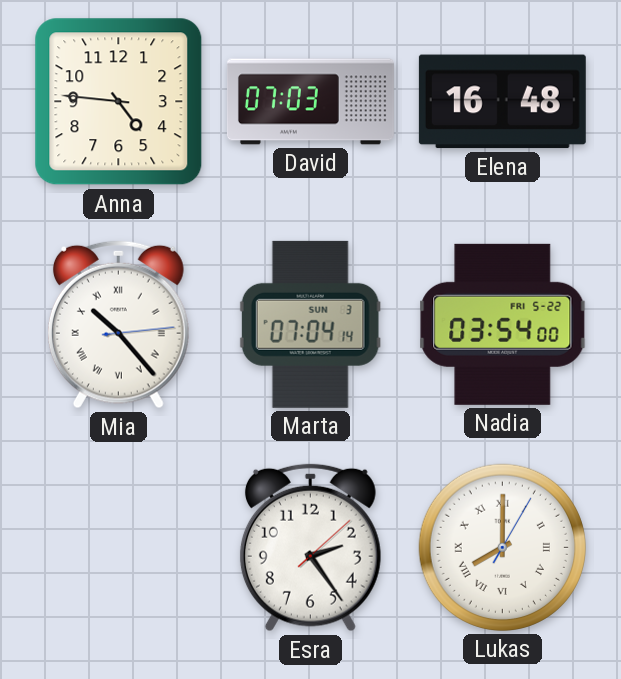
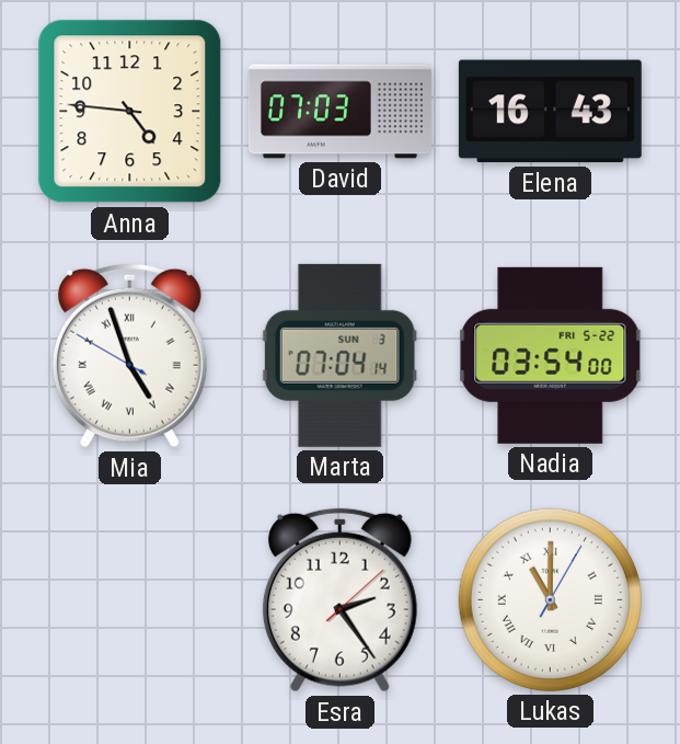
Elena: 16:48 -> 16:43
Mia: 10:23 -> 4:56
Lukas: 8:00 -> 11:00
